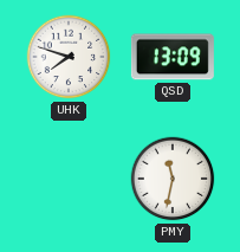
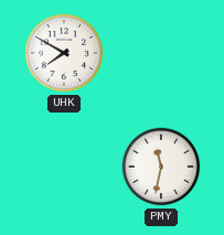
UHK: 7:48 -> 7:50
QSD: 13:09 -> none
